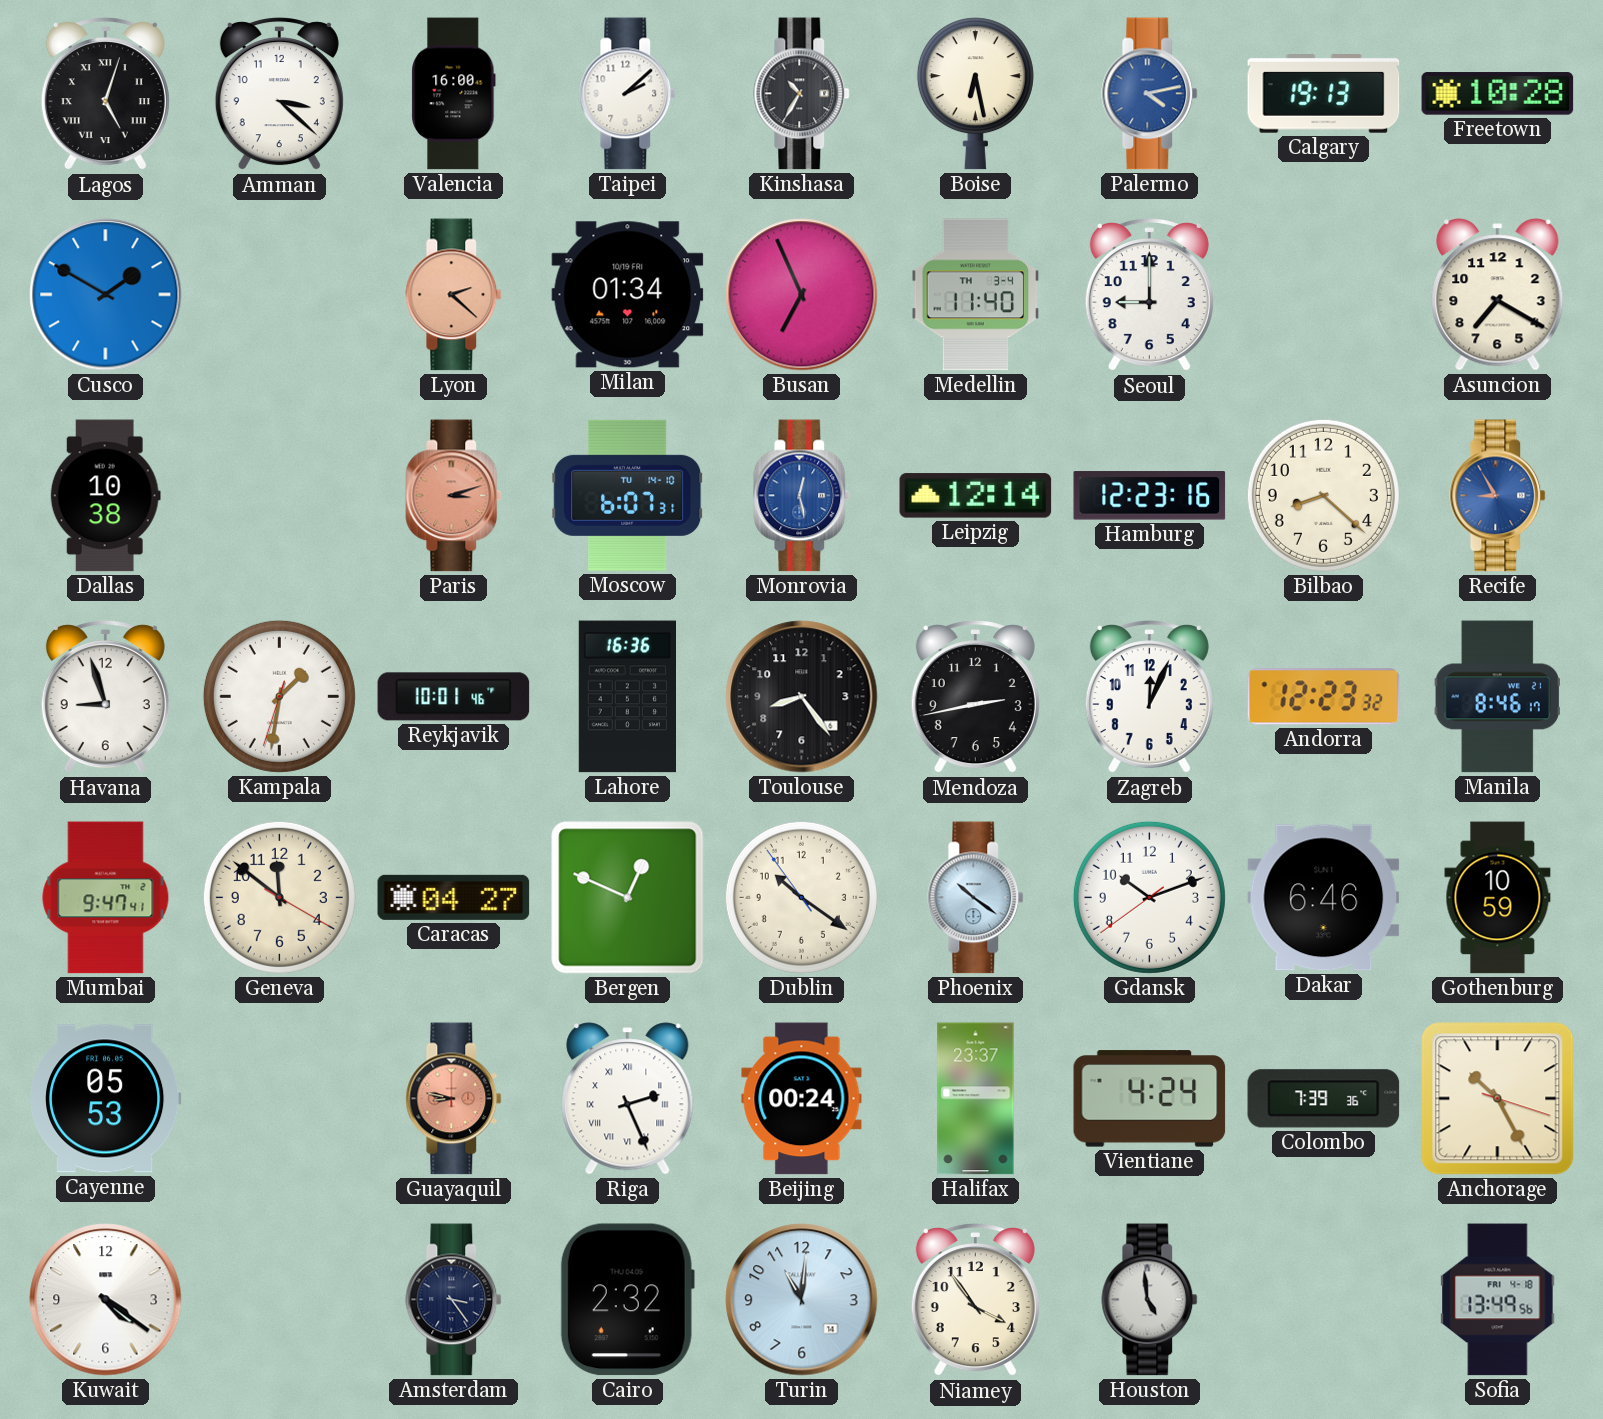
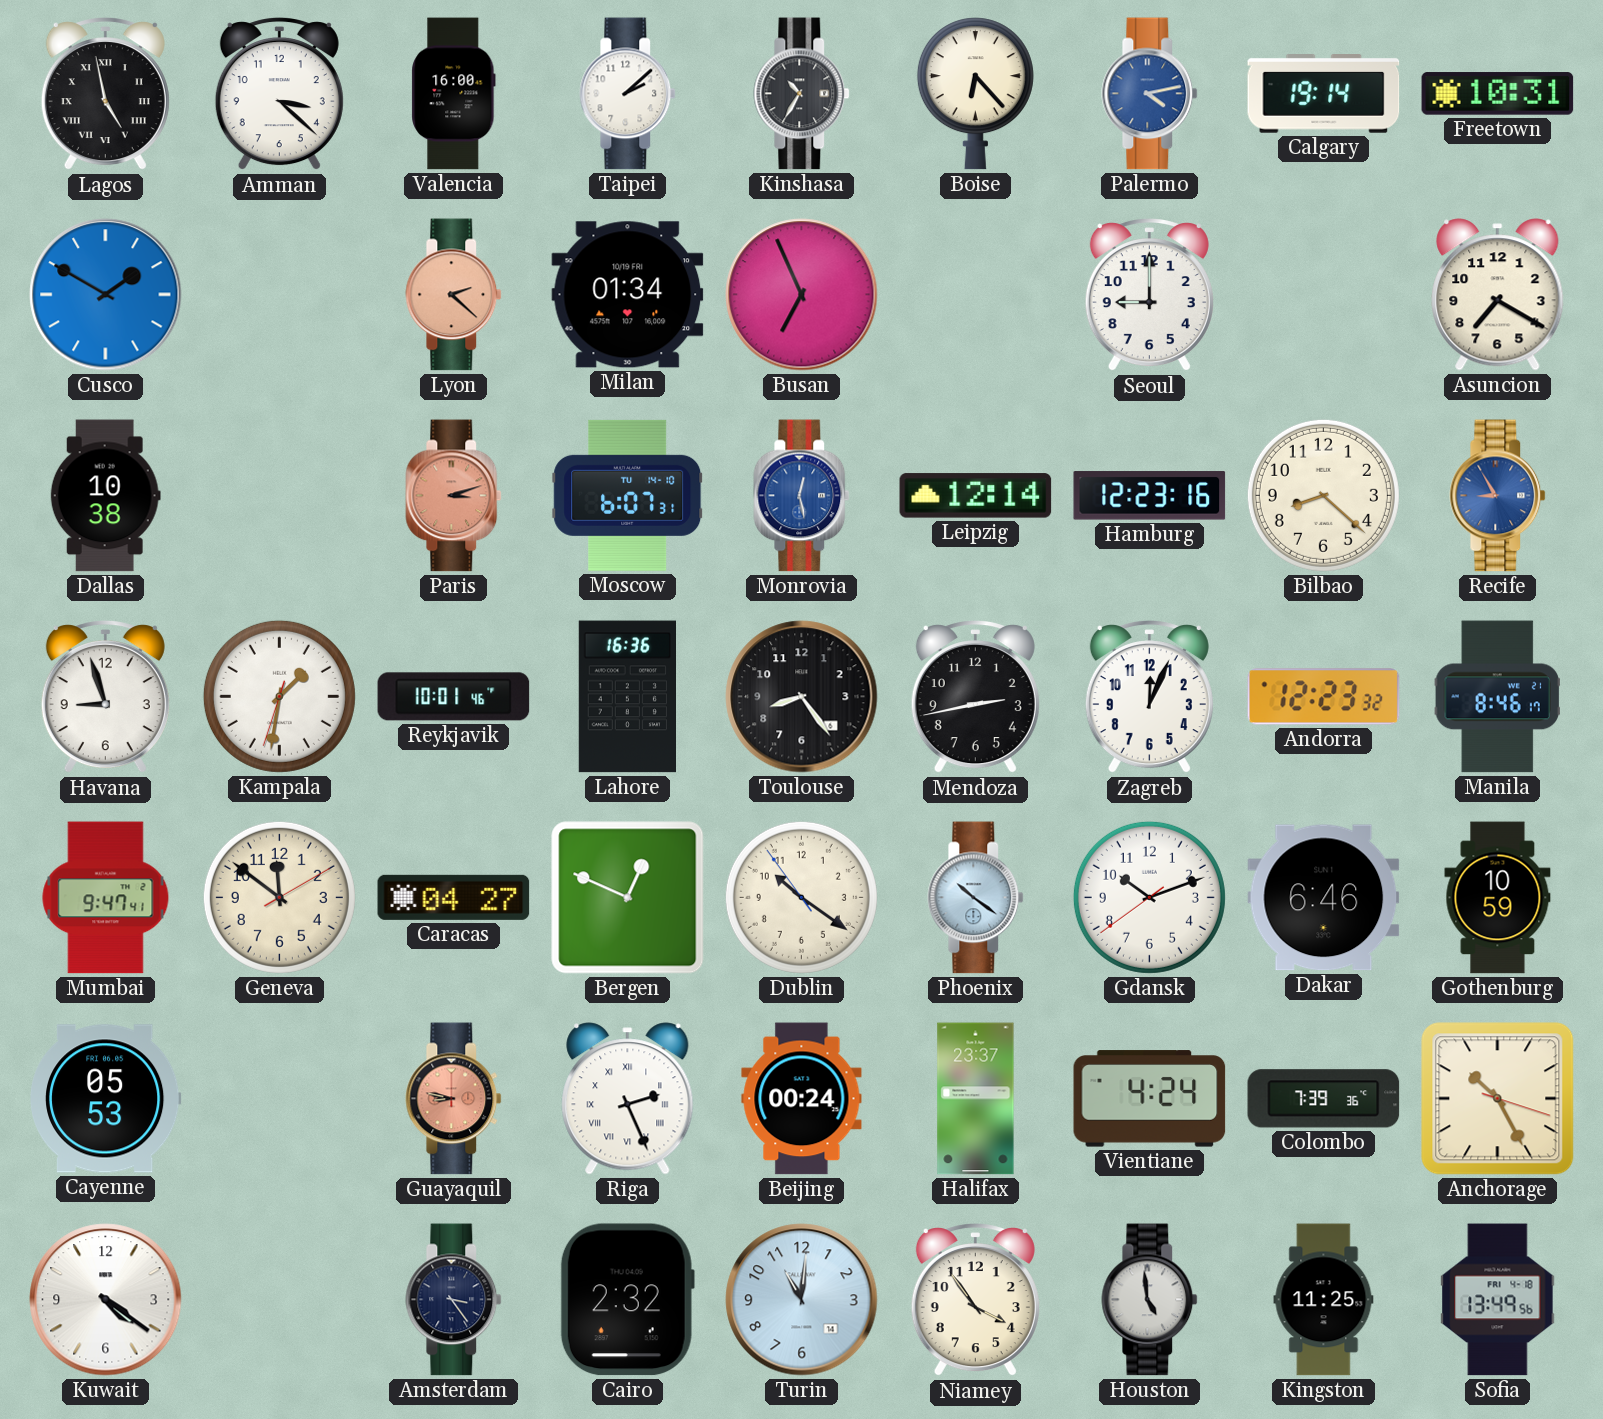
Lagos: 5:03 -> 4:58
Boise: 6:28 -> 6:23
Calgary: 19:13 -> 19:14
Freetown: 10:28 -> 10:31
Medellin: 11:40 -> none
Geneva: 11:51:20 -> 11:51:10
Kingston: none -> 11:25
